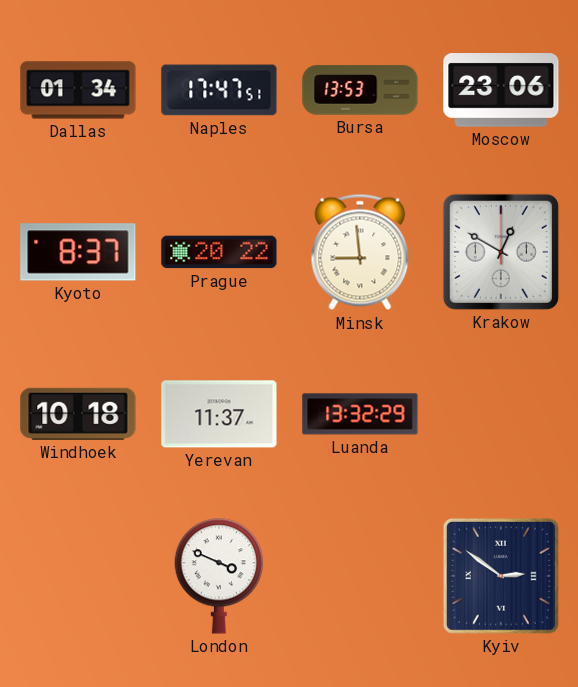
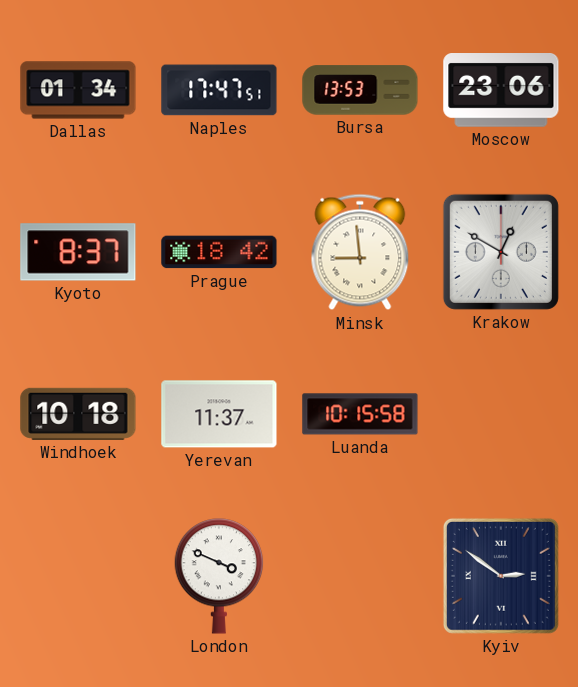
Prague: 20:22 -> 18:42
Luanda: 13:32 -> 10:15
